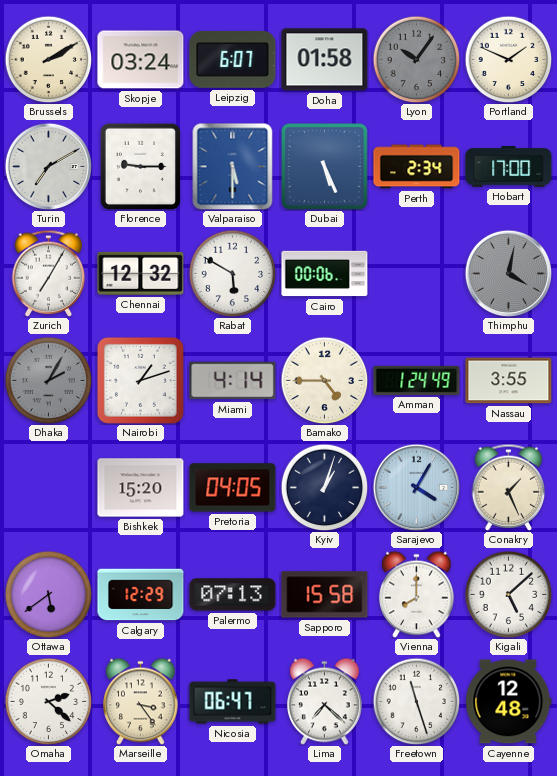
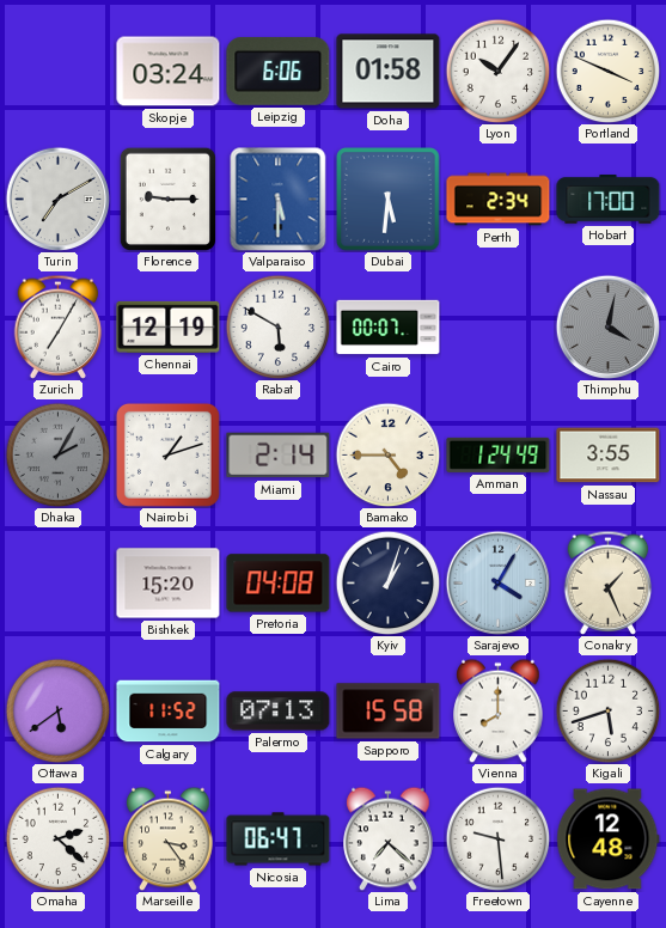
Brussels: 2:10 -> none
Leipzig: 6:07 -> 6:06
Lyon dial: grey -> white
Portland: 1:49 -> 3:49
Dubai: 5:26 -> 5:31
Chennai: 12:32 -> 12:19
Cairo: 00:06 -> 00:07
Miami: 4:14 -> 2:14
Pretoria: 04:05 -> 04:08
Calgary: 12:29 -> 11:52
Kigali: 5:08 -> 5:42
Freetown: 11:27 -> 9:29
